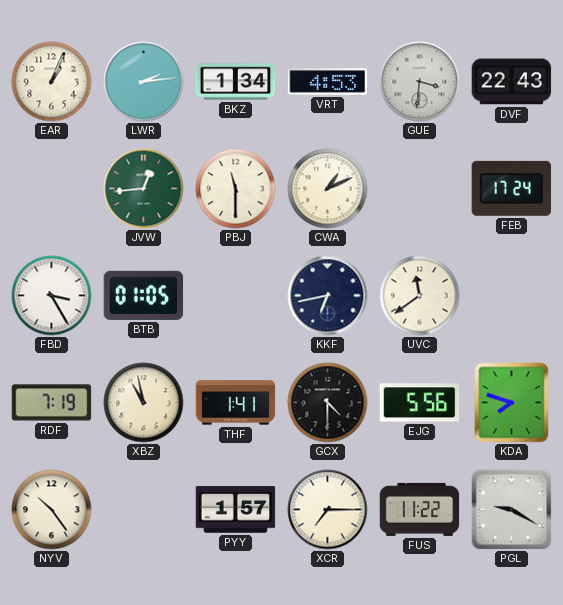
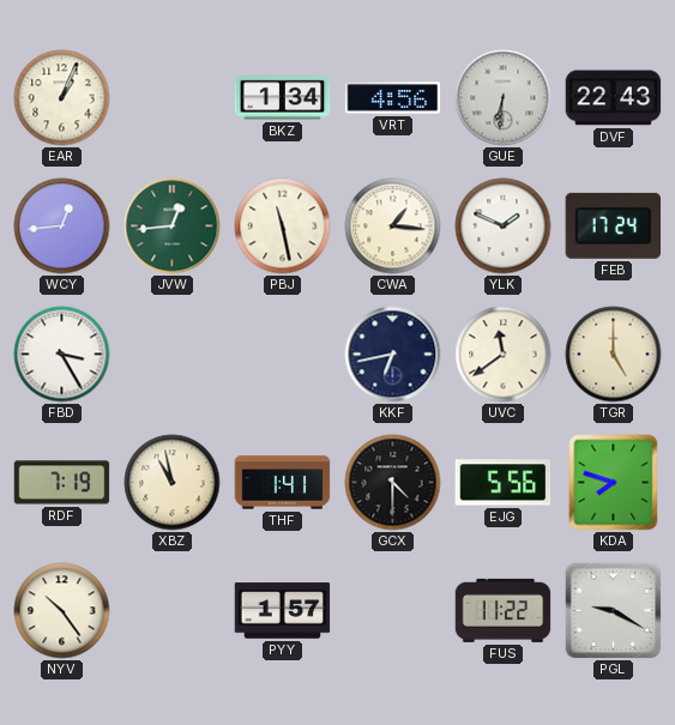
LWR: 2:14 -> none
VRT: 4:53 -> 4:56
GUE: 3:31 -> 6:31
WCY: none -> 12:44
PBJ: 11:30 -> 11:28
CWA: 1:11 -> 1:16
YLK: none -> 1:49
BTB: 01:05 -> none
TGR: none -> 5:00
XCR: 7:15 -> none
